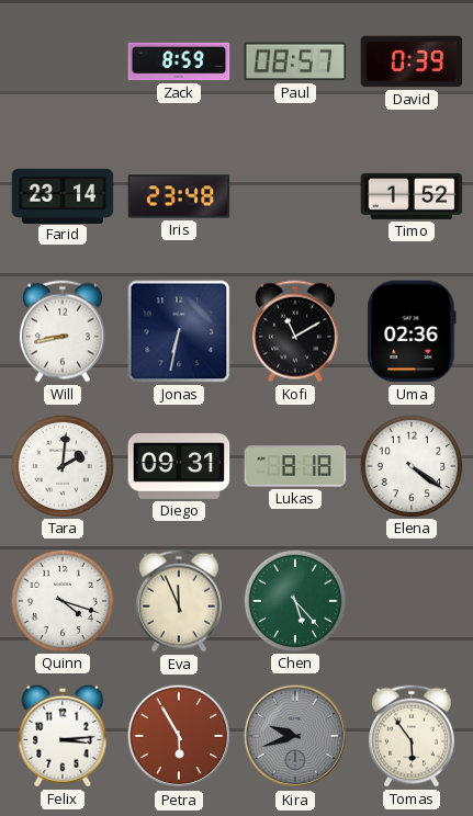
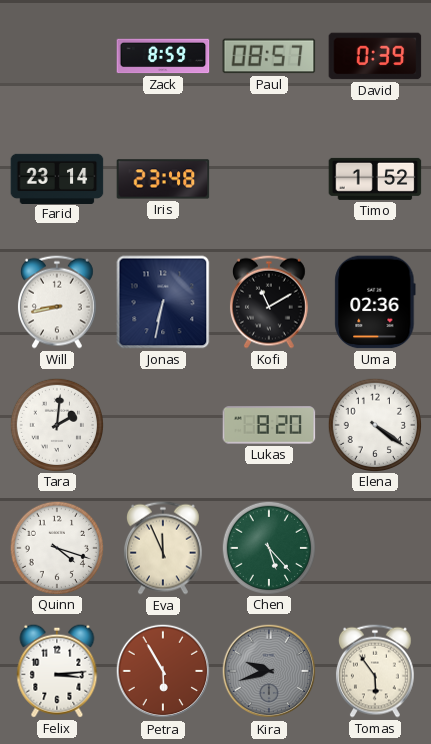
Diego: 09:31 -> none
Lukas: 8:18 -> 8:20
